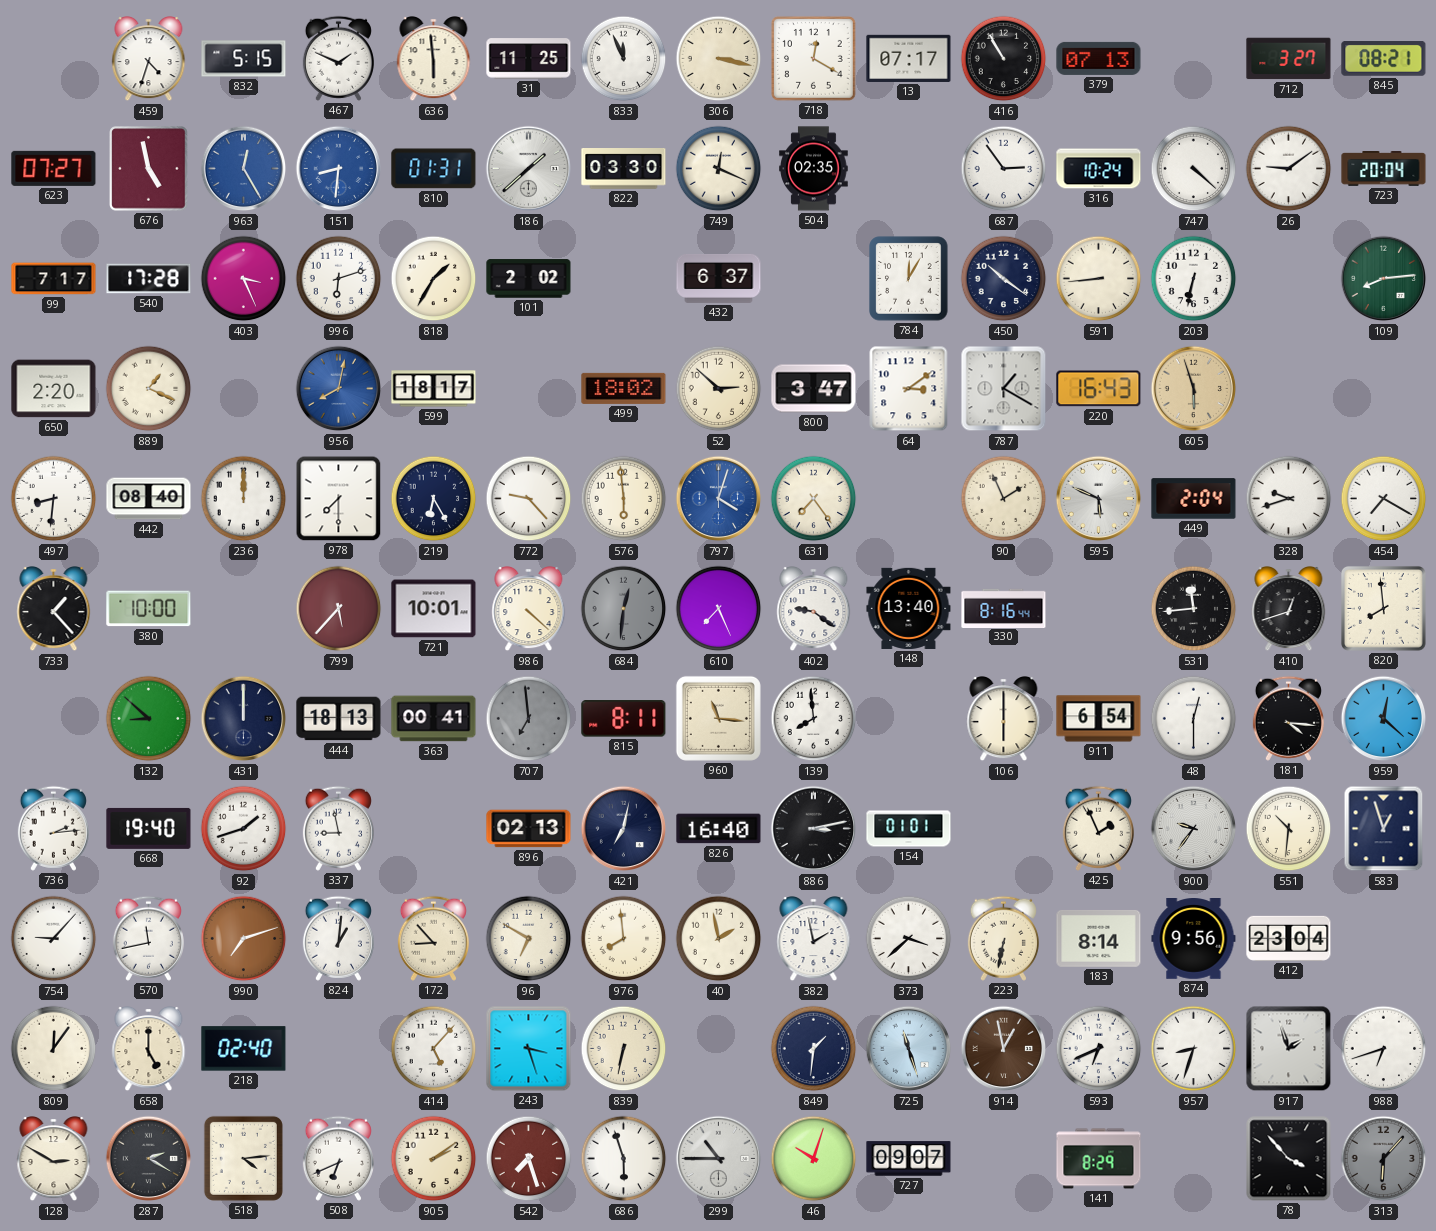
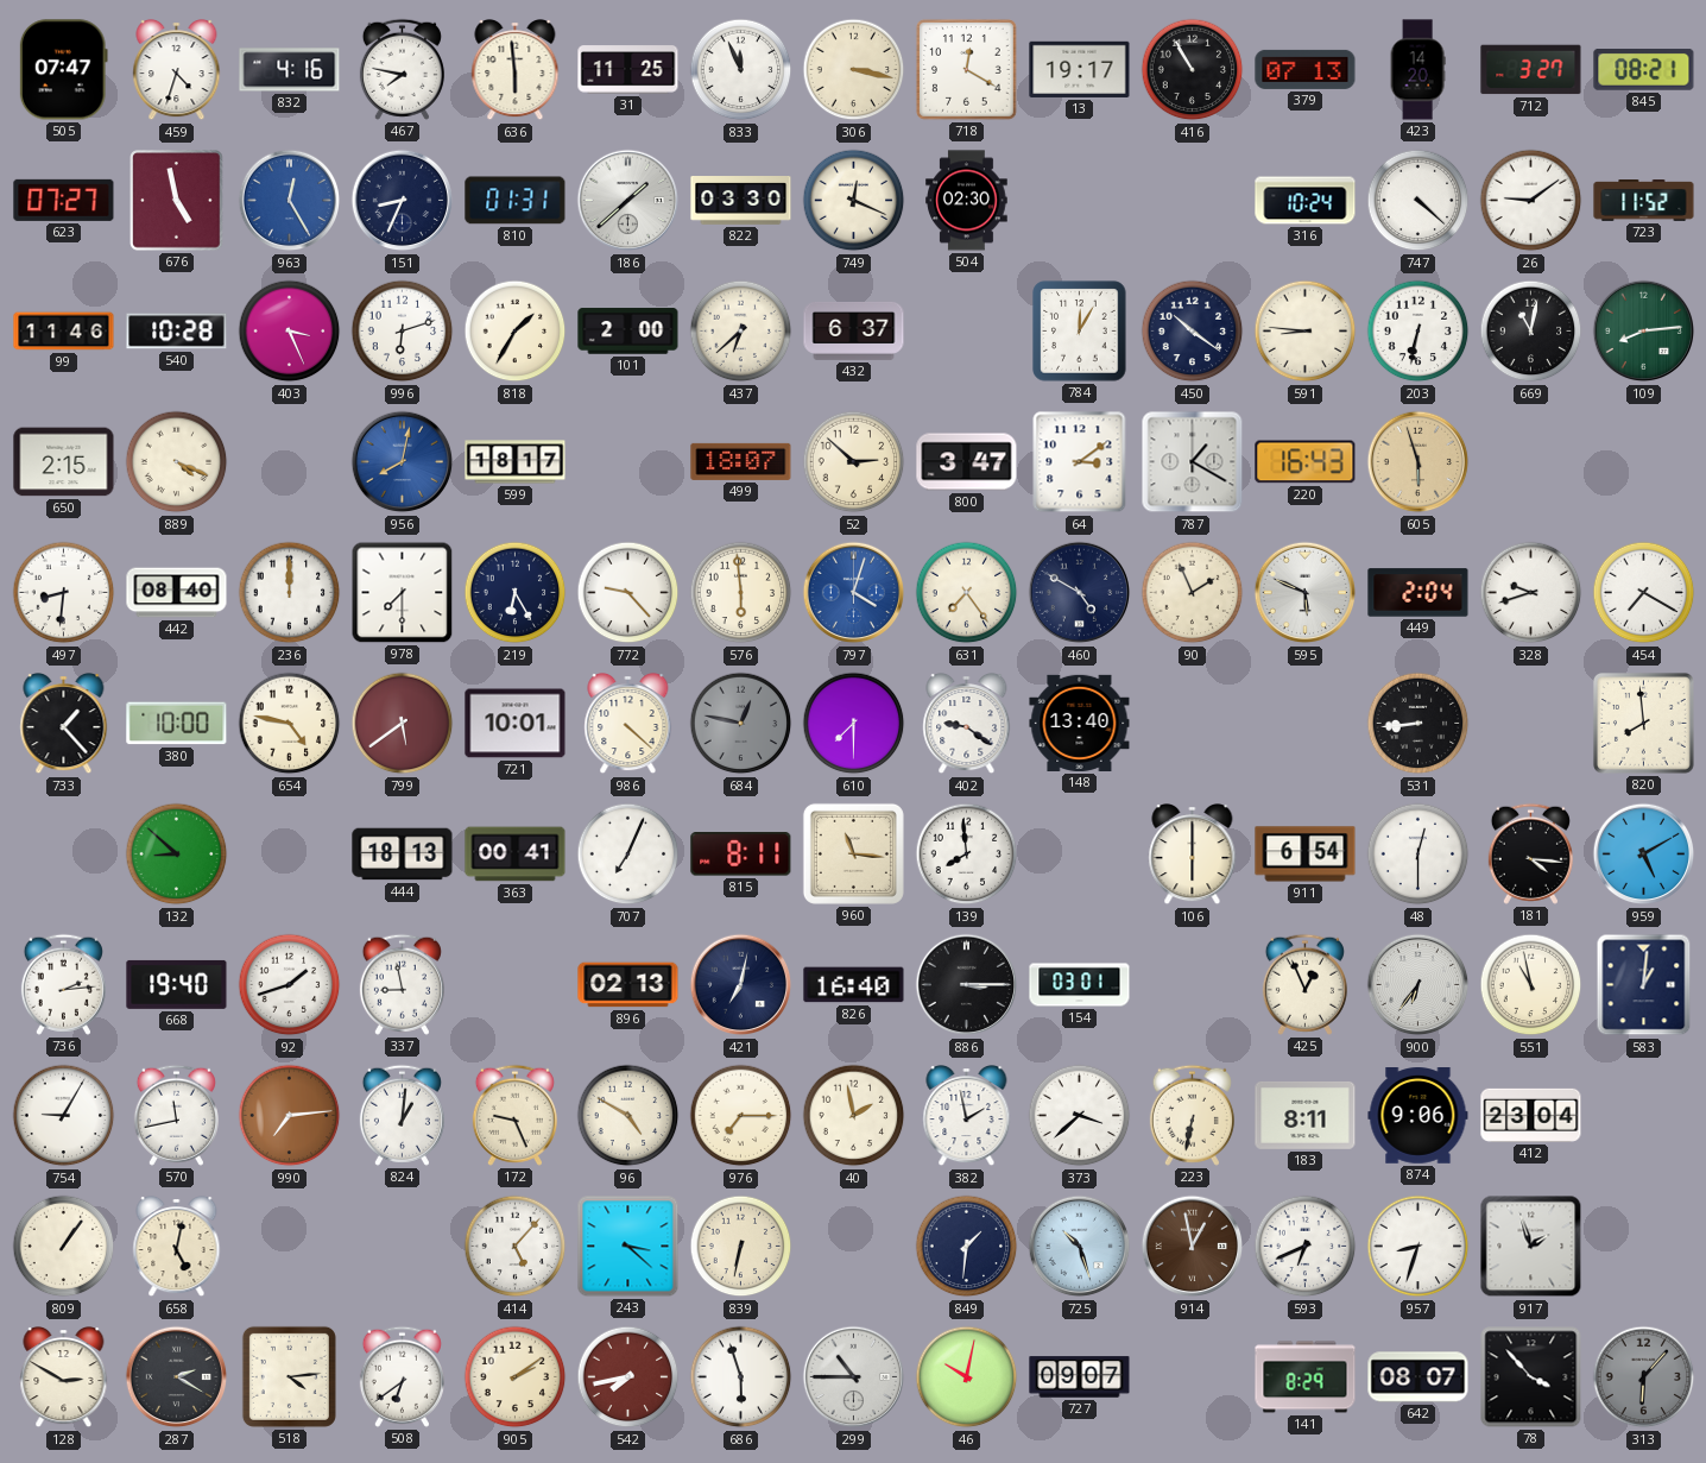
505: none -> 07:47
832: 5:15 -> 4:16
467: 1:49 -> 7:47
13: 07:17 -> 19:17
423: none -> 14:20
151: 8:31 -> 8:34
151 dial: blue -> navy
504: 02:35 -> 02:30
687: 2:54 -> none
723: 20:04 -> 11:52
99: 7:17 -> 11:46
540: 17:28 -> 10:28
101: 2:02 -> 2:00
437: none -> 6:38
591: 8:44 -> 8:46
669: none -> 11:02
650: 2:20 -> 2:15
889: 1:19 -> 4:19
499: 18:02 -> 18:07
460: none -> 4:50
654: none -> 4:47
799: 5:37 -> 5:39
684: 12:31 -> 12:47
610: 7:26 -> 7:30
330: 8:16 -> none
531: 11:44 -> 8:44
410: 12:42 -> none
431: 12:00 -> none
707: 6:59 -> 7:04
707 dial: grey -> white
959: 12:22 -> 5:10
886: 3:13 -> 3:15
154: 01:01 -> 03:01
425: 1:56 -> 12:56
900: 9:36 -> 6:36
551: 10:31 -> 10:58
583: 12:57 -> 1:01
754: 9:07 -> 9:05
990: 7:12 -> 7:14
172: 8:53 -> 9:26
96: 6:50 -> 4:50
976: 7:59 -> 7:15
183: 8:14 -> 8:11
874: 9:56 -> 9:06
809: 12:06 -> 1:06
658: 5:00 -> 5:02
218: 02:40 -> none
243: 3:27 -> 3:22
725: 11:27 -> 10:27
988: 6:42 -> none
508: 6:41 -> 6:39
542: 7:27 -> 7:43
46: 10:03 -> 10:02
642: none -> 08:07
